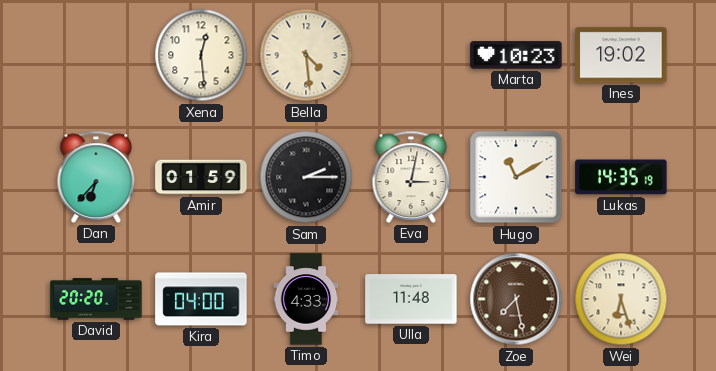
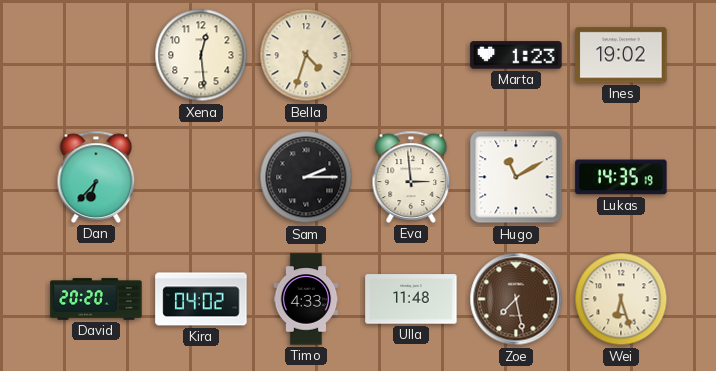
Bella: 4:29 -> 4:33
Marta: 10:23 -> 1:23
Amir: 01:59 -> none
Eva: 3:02 -> 2:59
Kira: 04:00 -> 04:02
